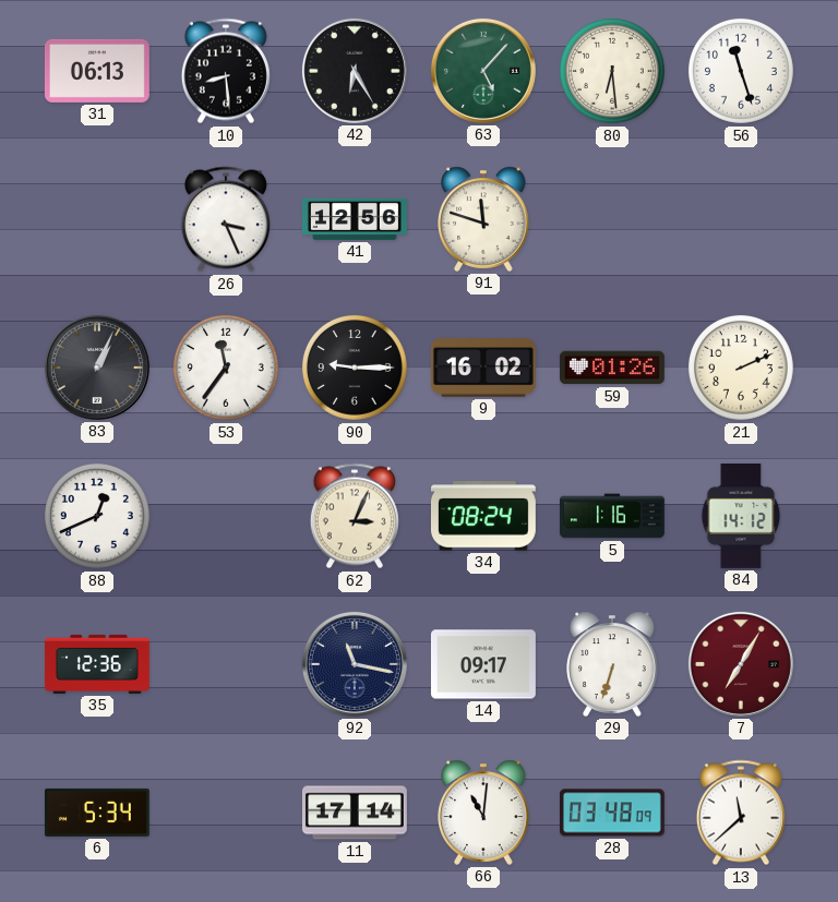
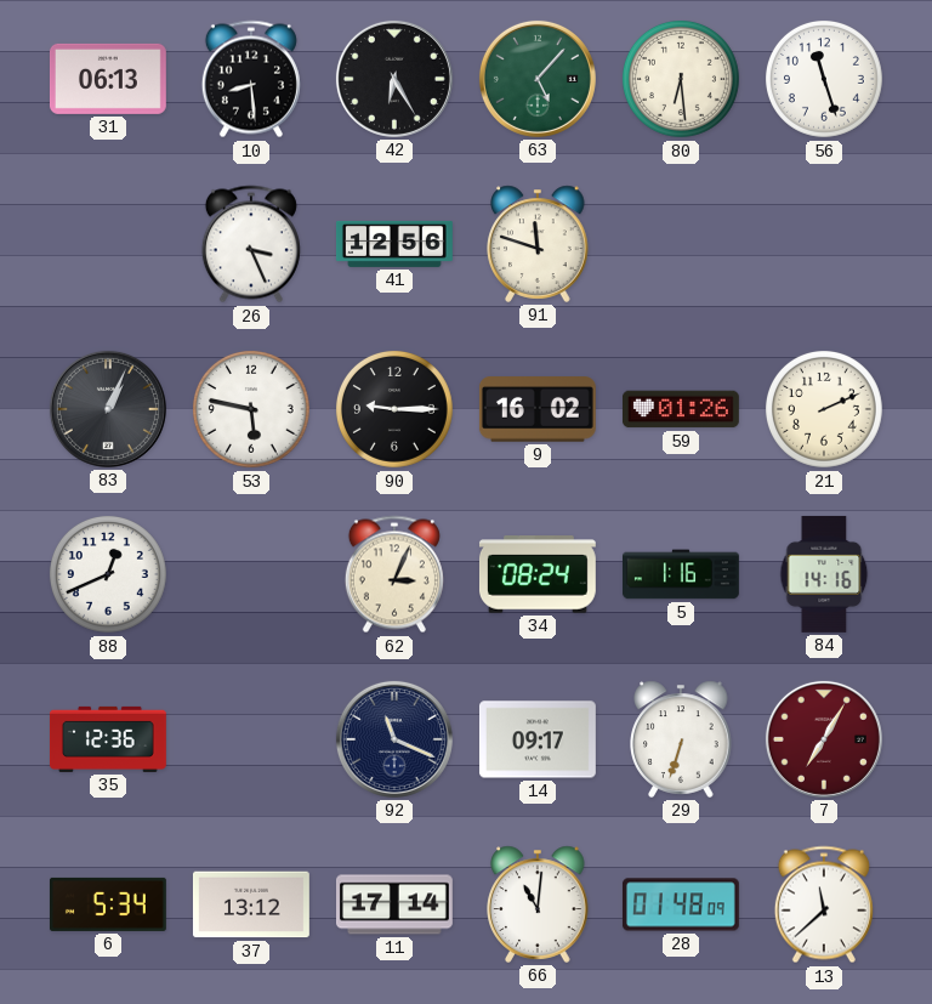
53: 11:36 -> 5:47
84: 14:12 -> 14:16
92: 11:17 -> 11:19
37: none -> 13:12
28: 03:48 -> 01:48
